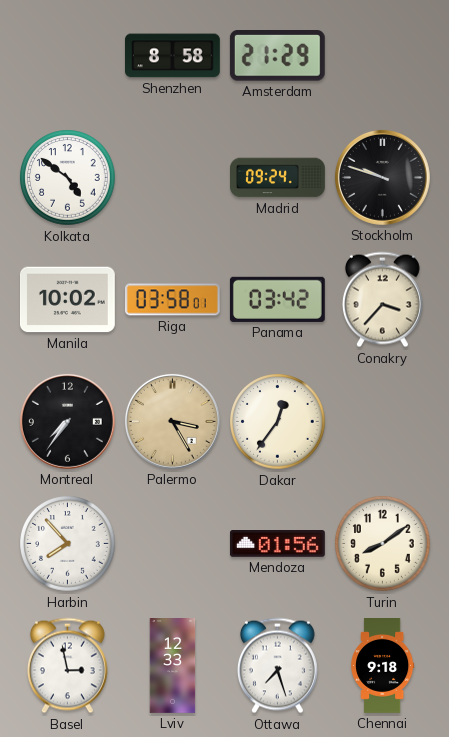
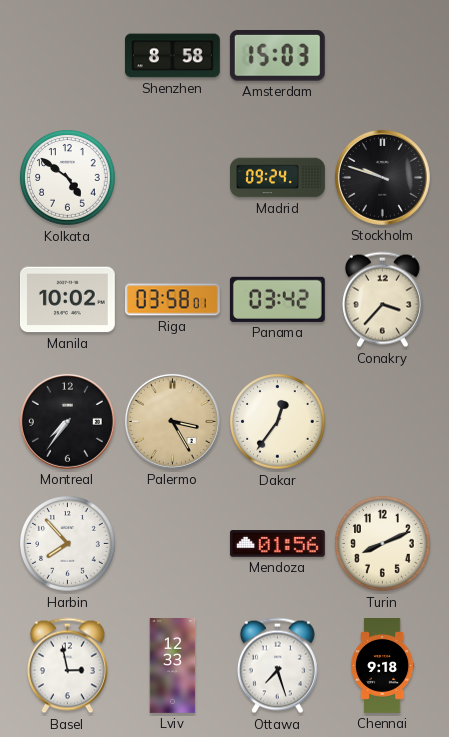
Amsterdam: 21:29 -> 15:03
Turin: 8:09 -> 8:11
